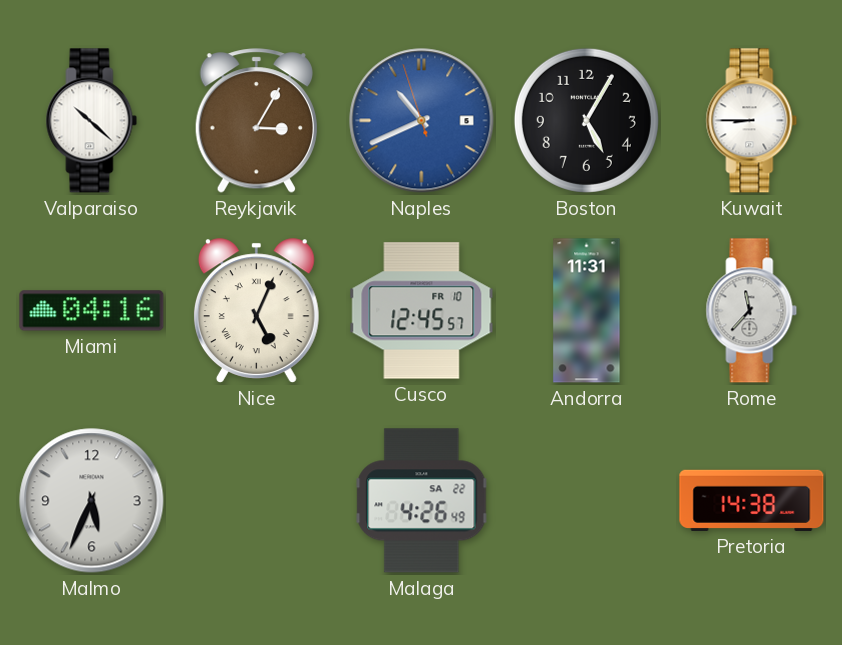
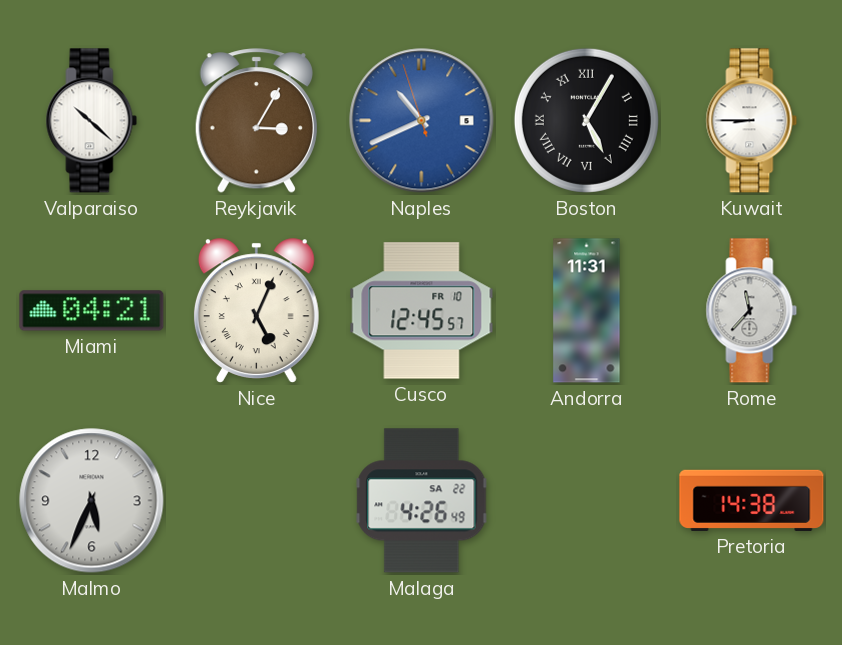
Boston numerals: Arabic -> Roman
Miami: 04:16 -> 04:21
